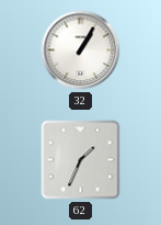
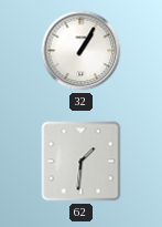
62: 1:34 -> 1:31
